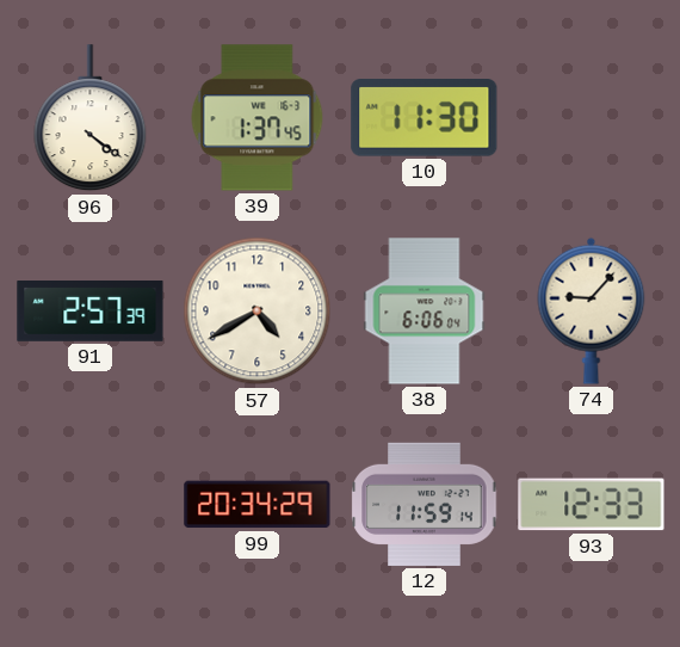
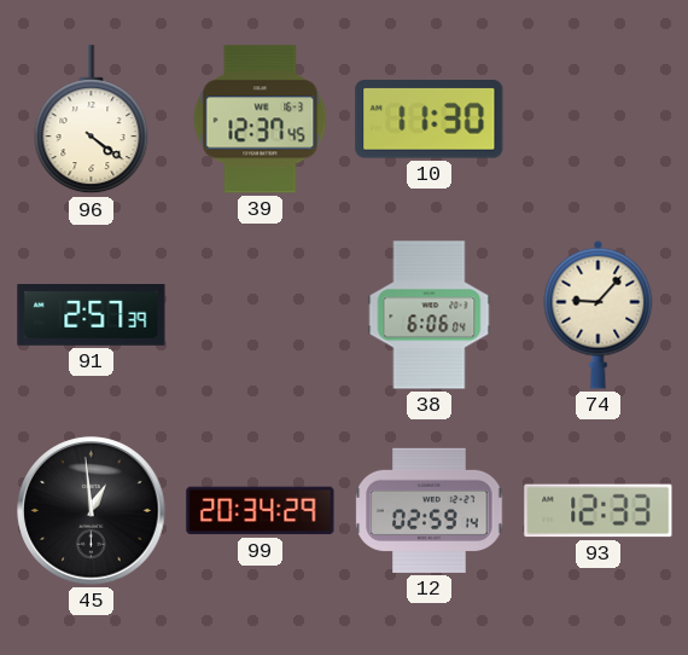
39: 1:37 -> 12:37
57: 4:40 -> none
45: none -> 12:59
12: 11:59 -> 02:59
